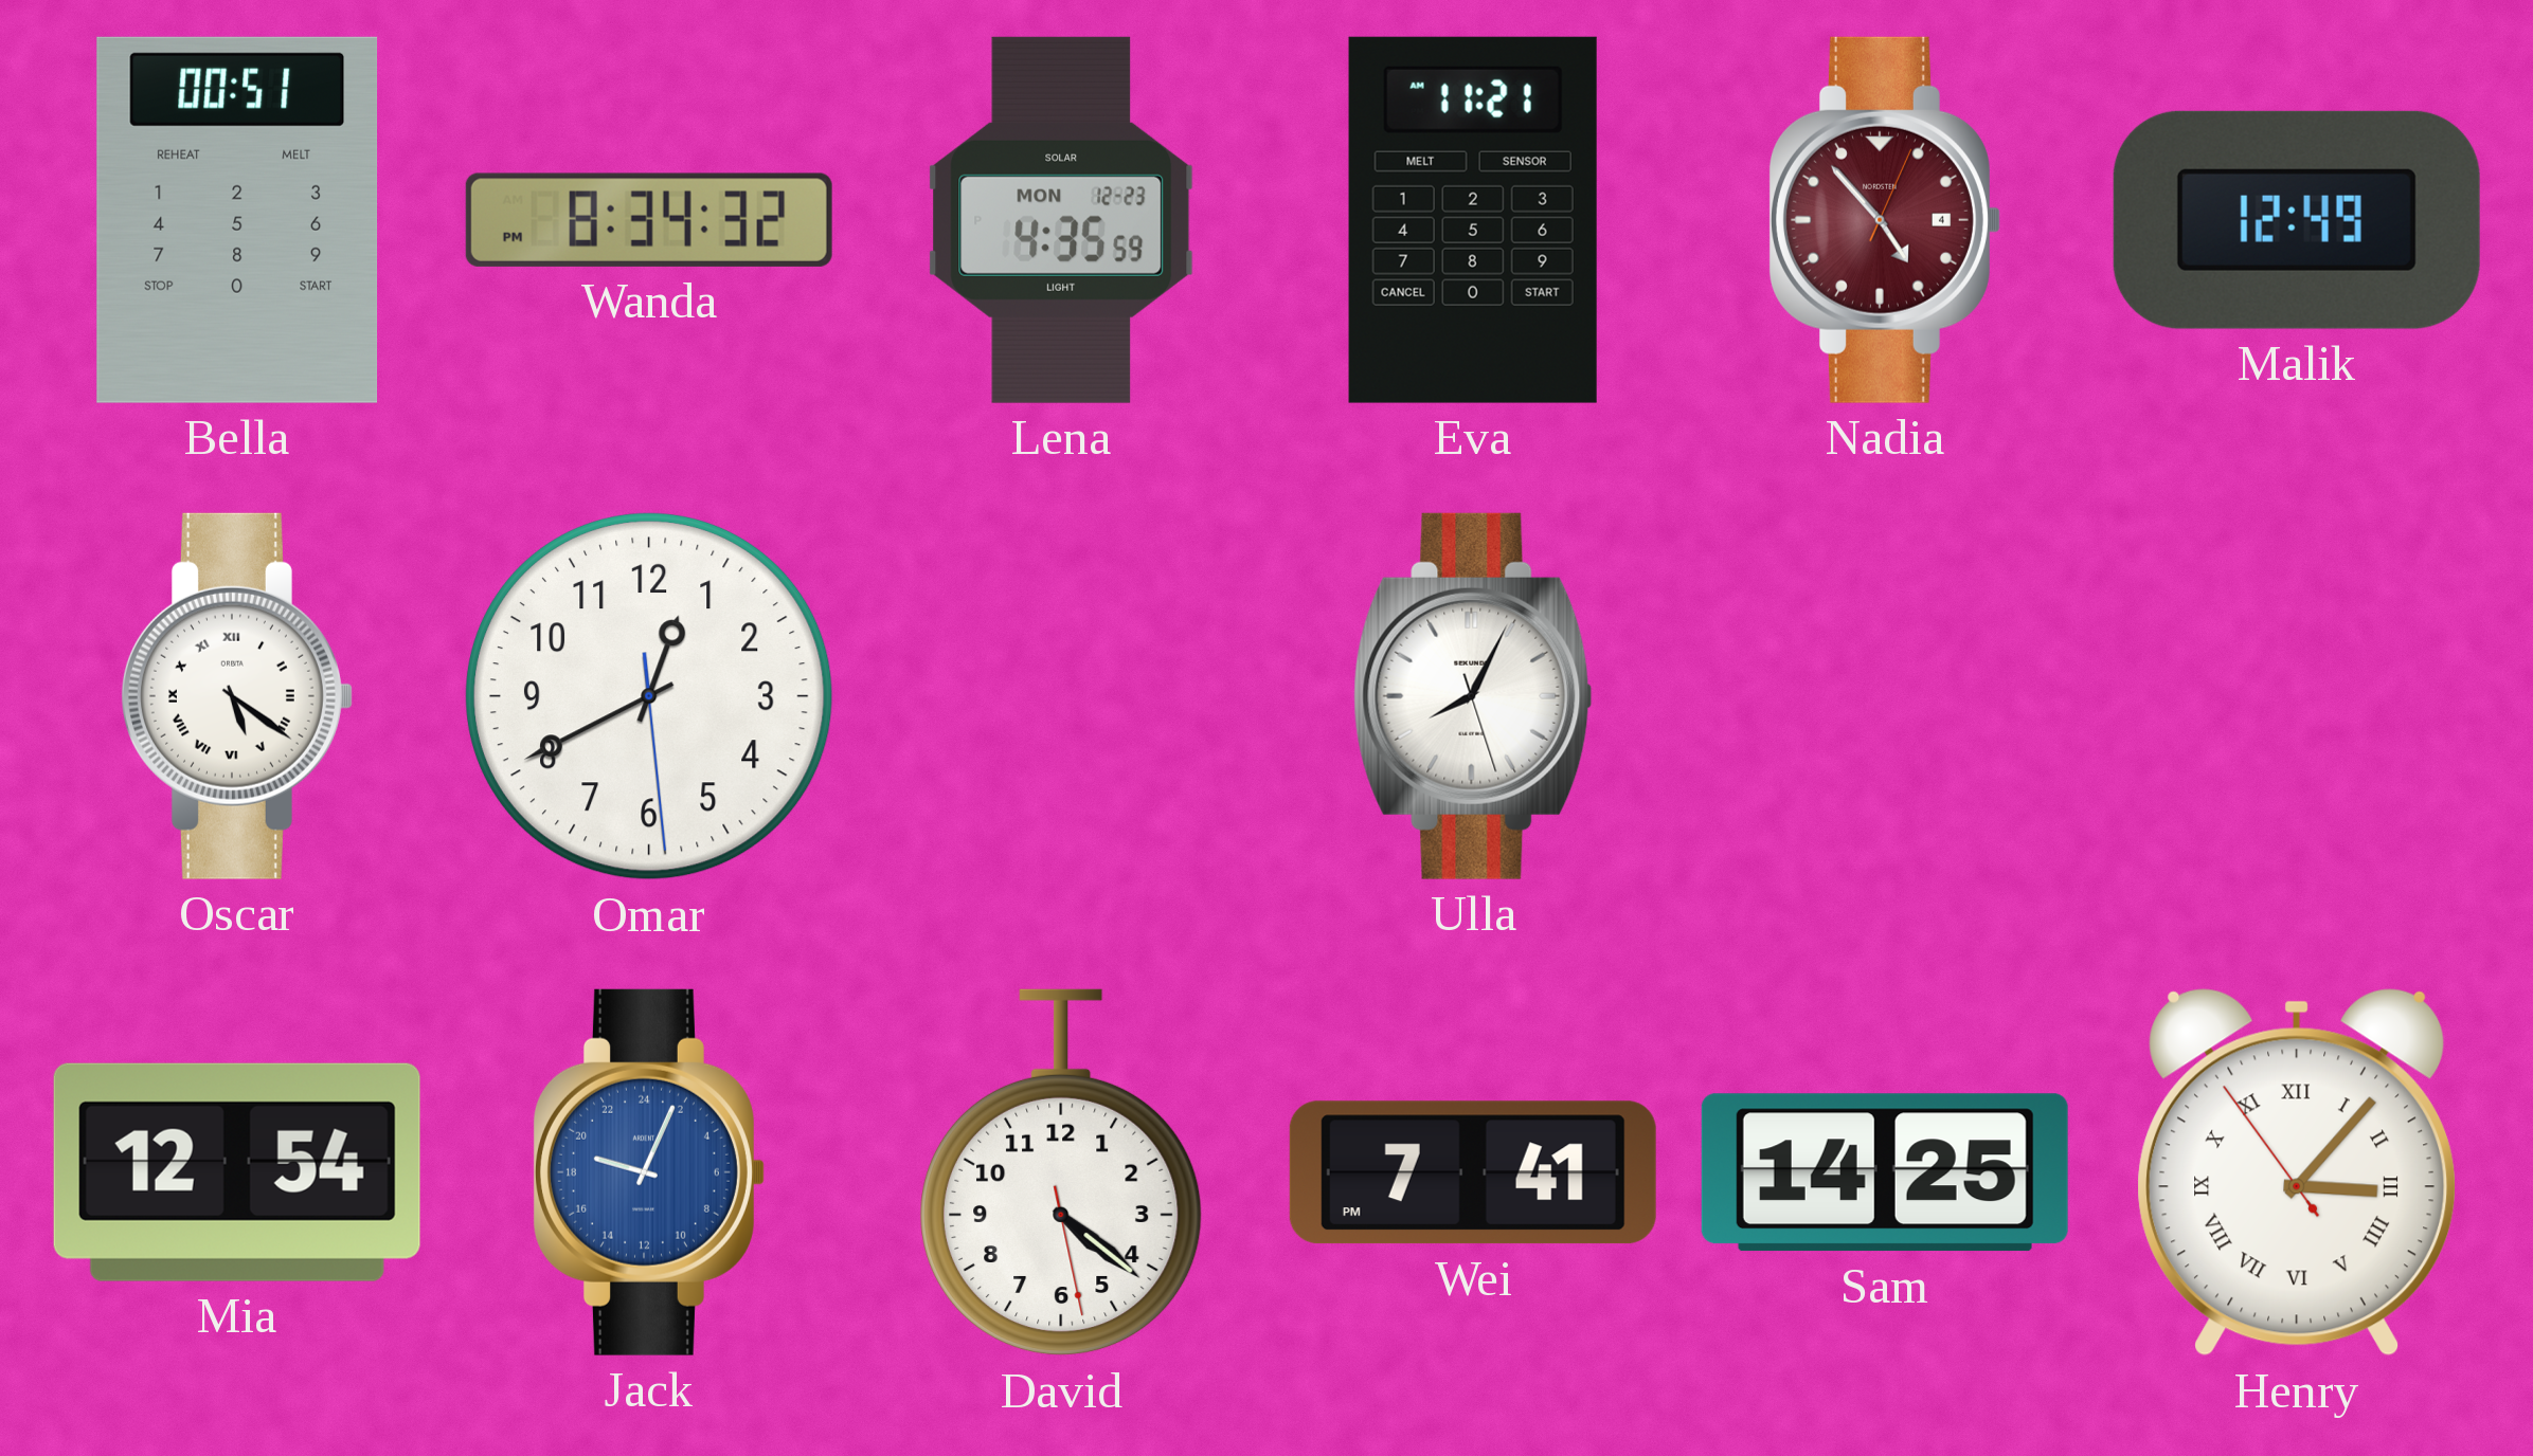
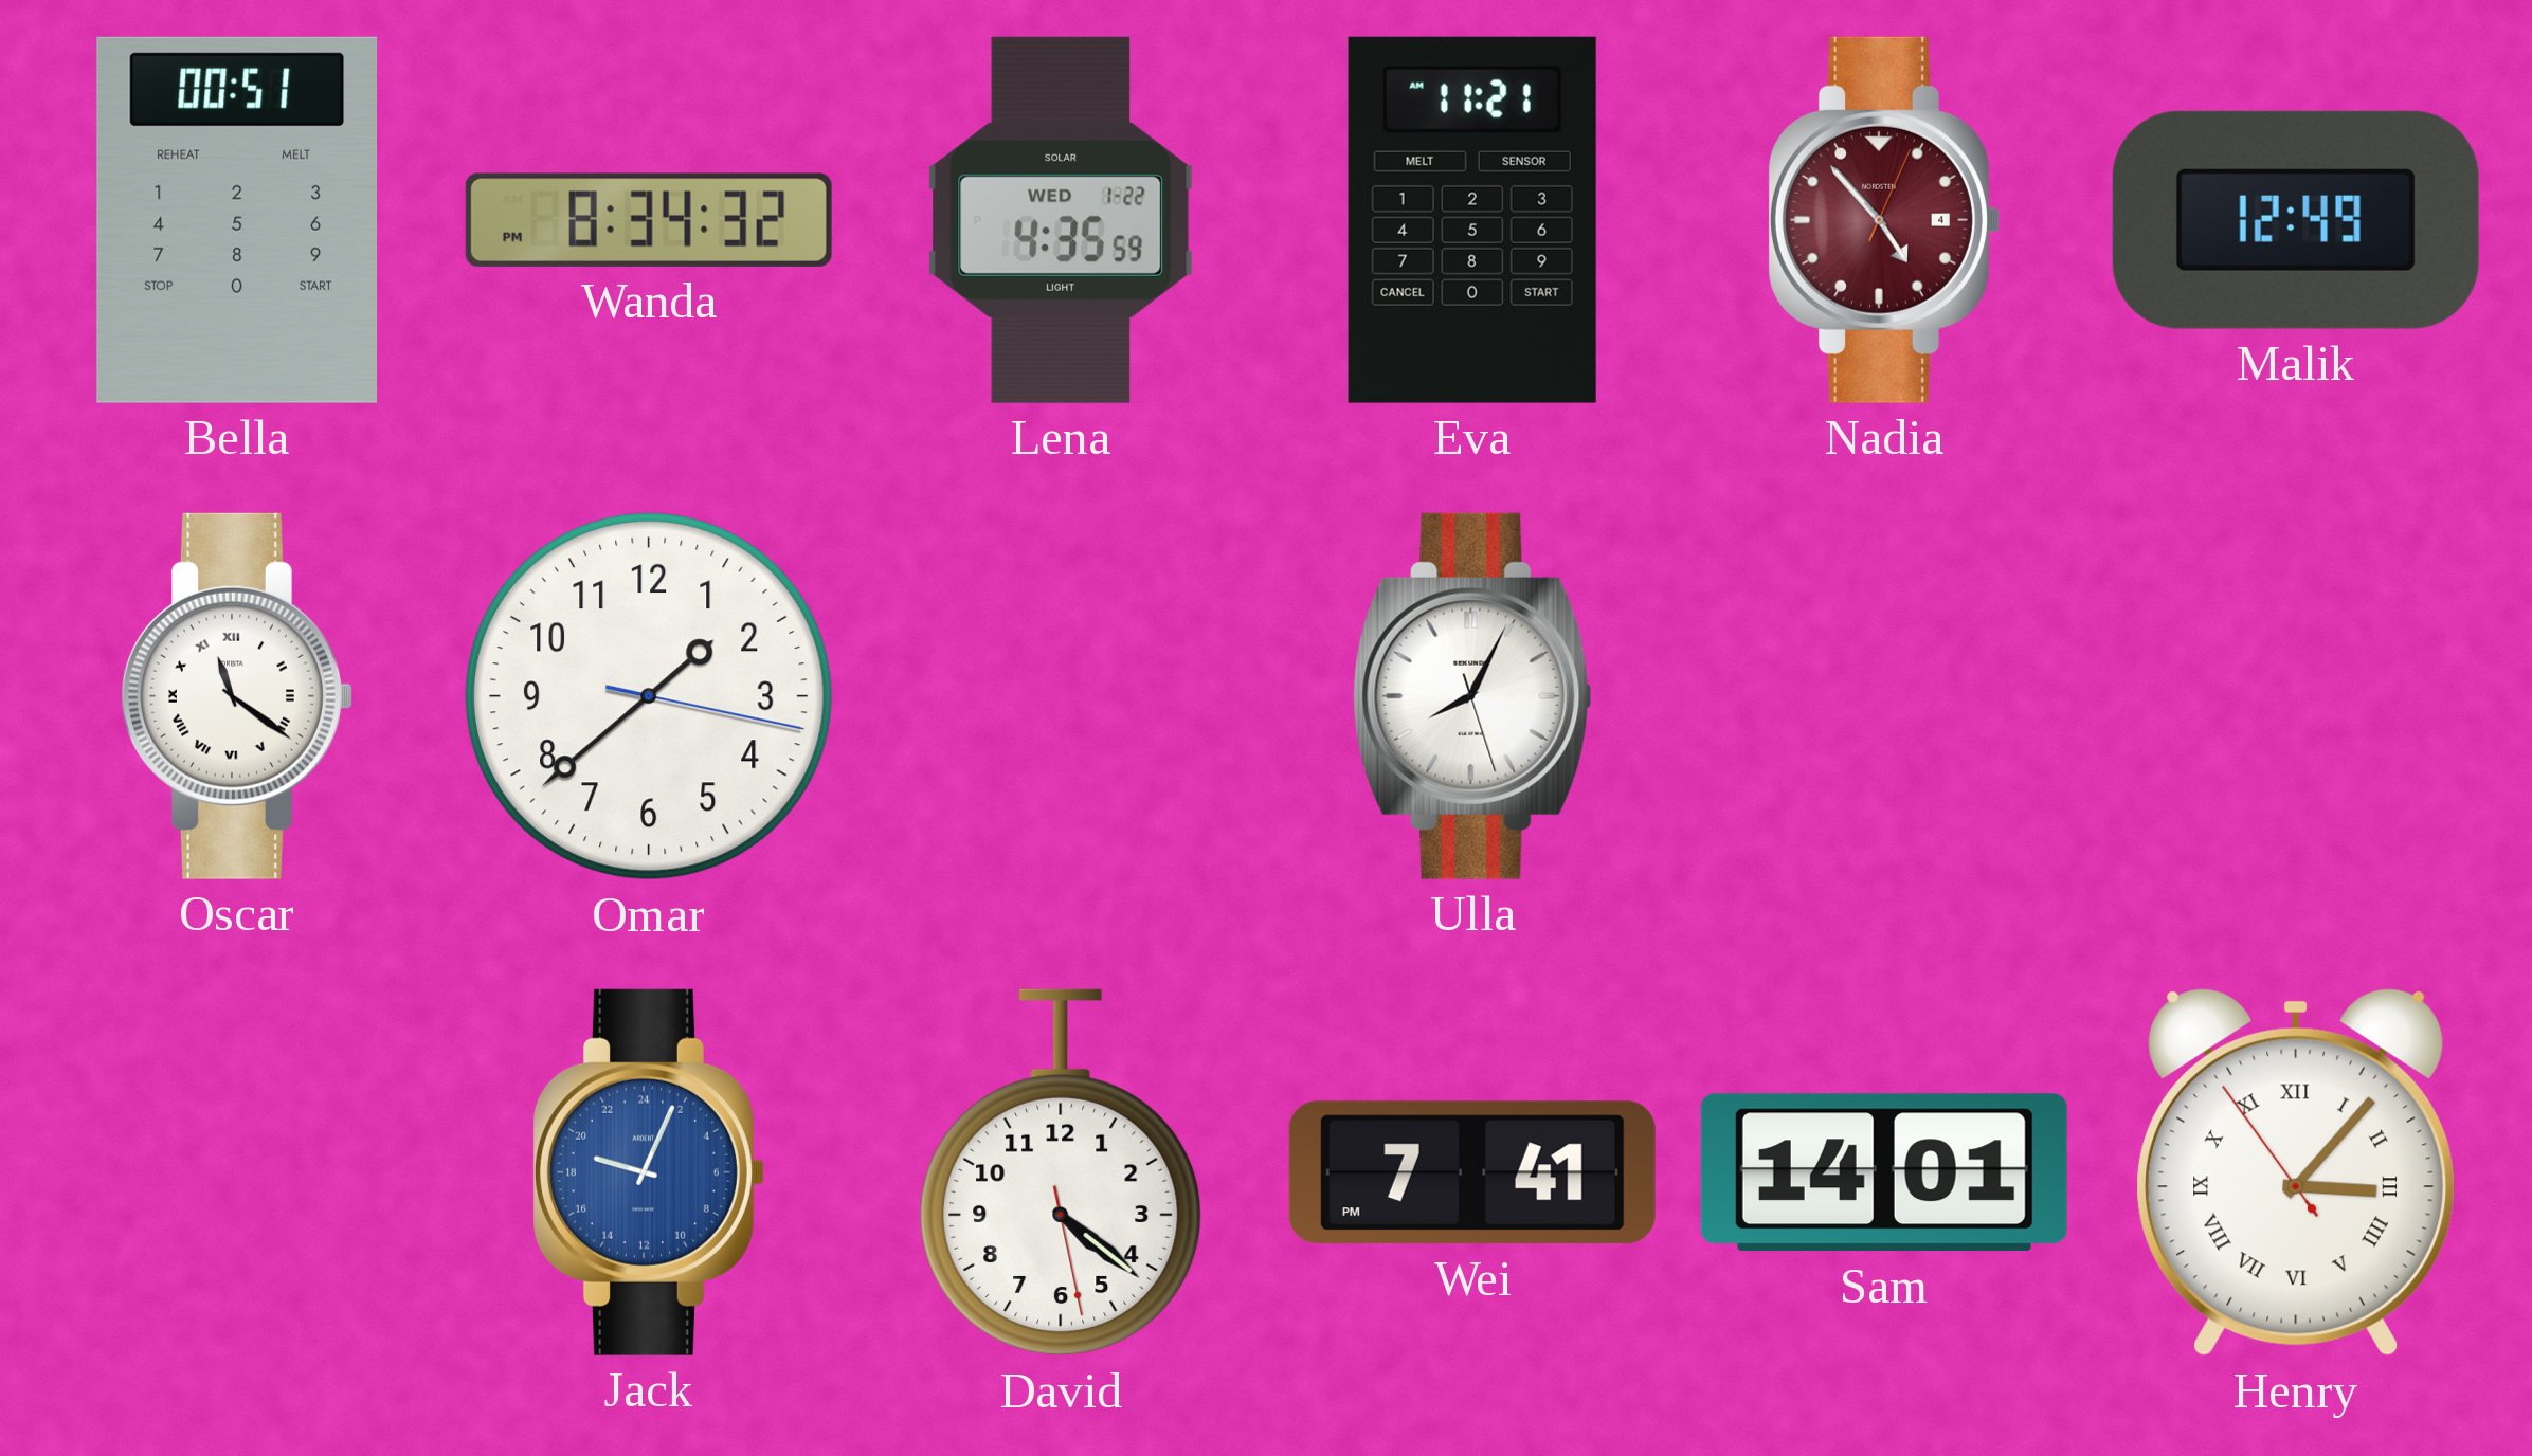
Lena date: MON 12-23 -> WED 1-22
Oscar: 5:21 -> 11:21
Omar: 12:40 -> 1:38
Mia: 12:54 -> none
Sam: 14:25 -> 14:01
